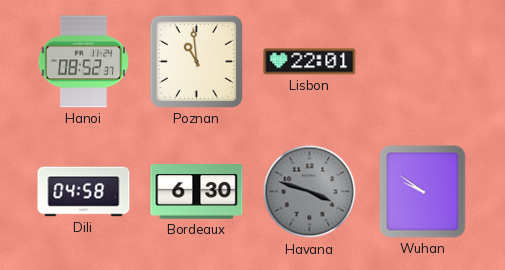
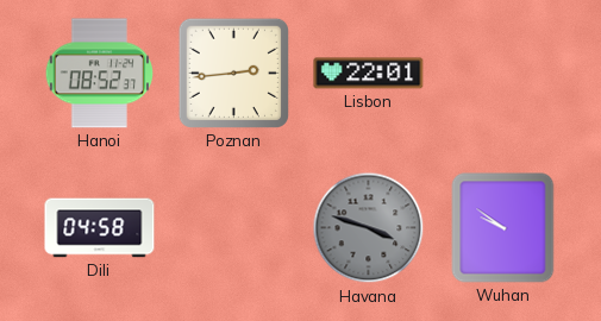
Poznan: 10:59 -> 2:44
Bordeaux: 6:30 -> none
